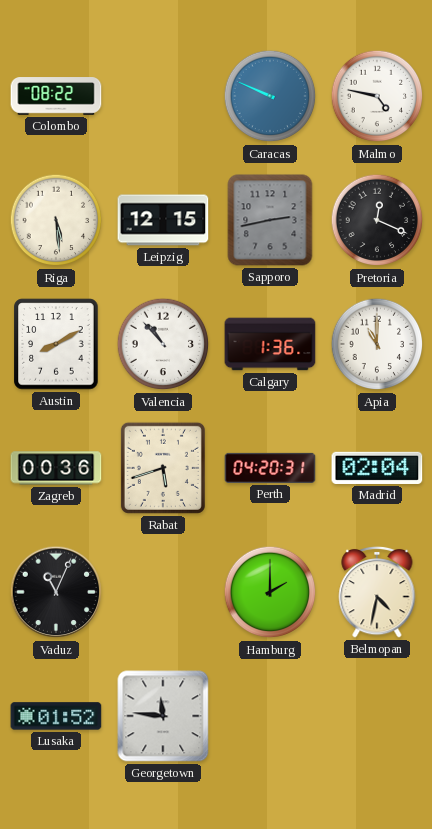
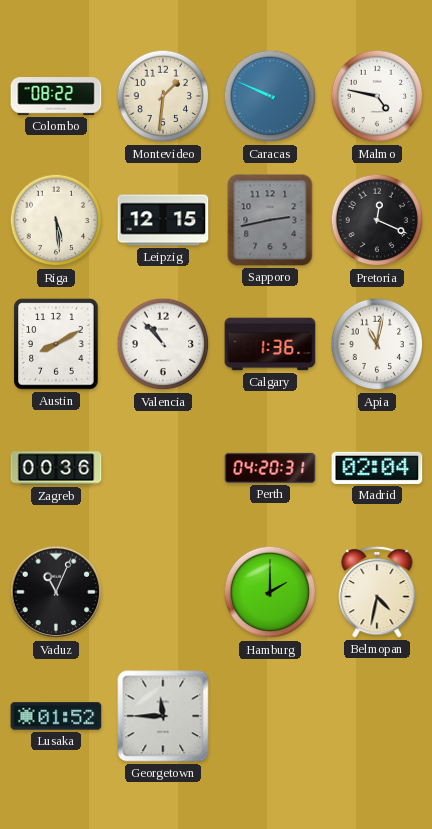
Montevideo: none -> 1:31
Apia: 11:00 -> 11:02
Rabat: 5:42 -> none
Georgetown: 11:46 -> 11:45
